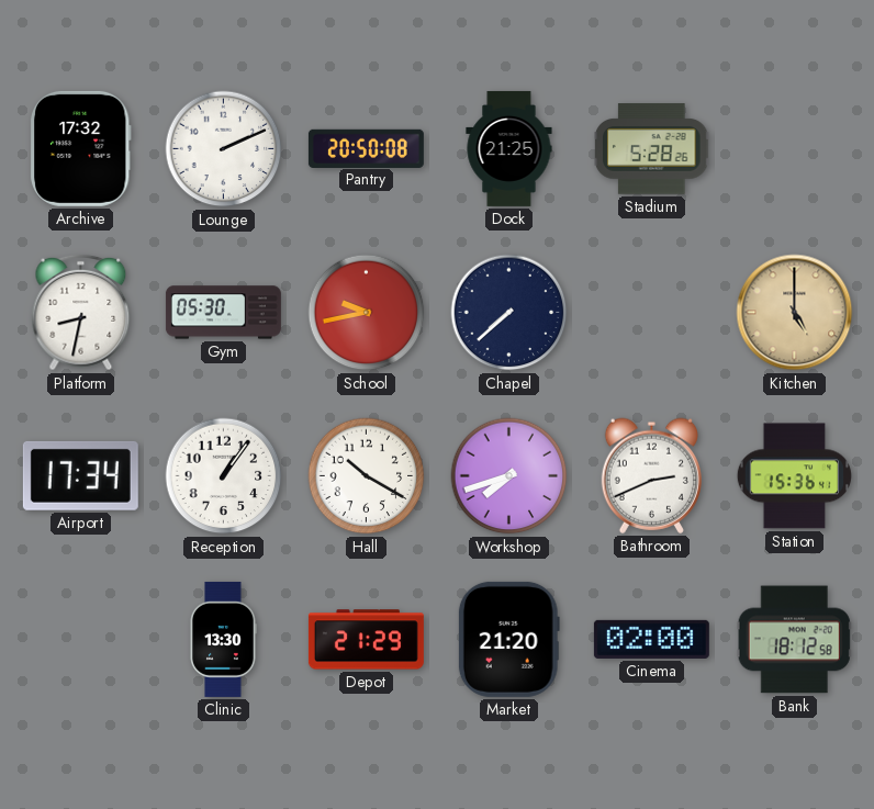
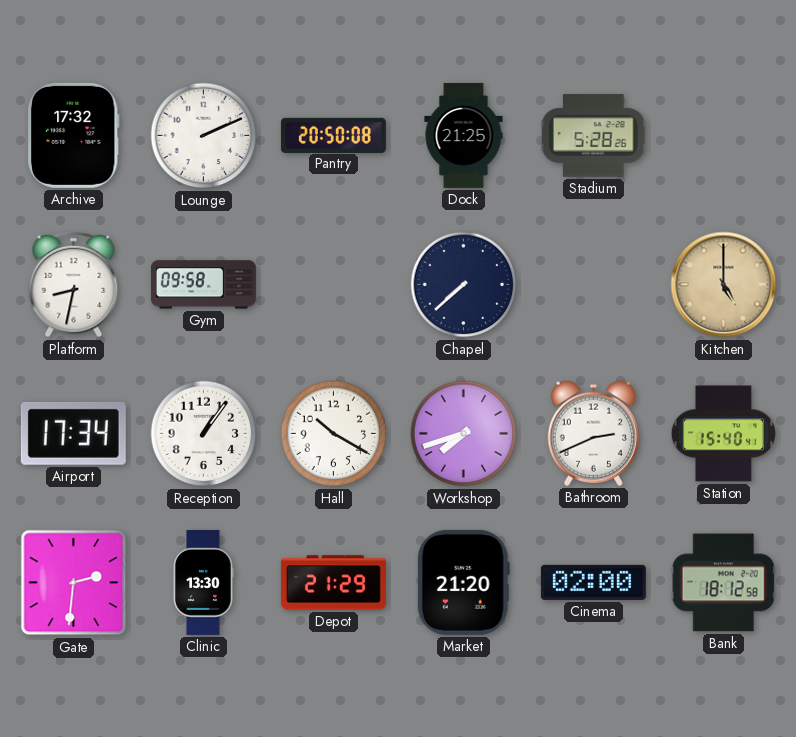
Gym: 05:30 -> 09:58
School: 9:43 -> none
Station: 15:36 -> 15:40
Gate: none -> 2:31
